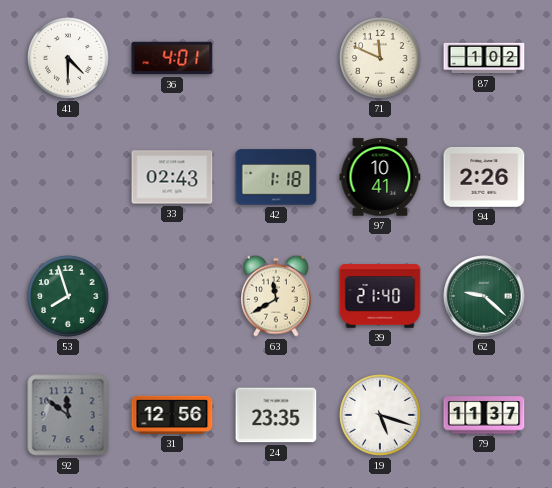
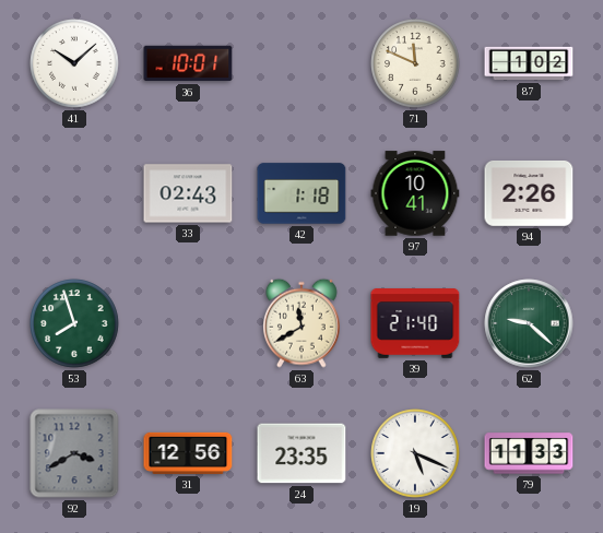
41: 4:30 -> 10:08
36: 4:01 -> 10:01
92: 11:51 -> 3:40
19: 5:18 -> 5:19
79: 11:37 -> 11:33
